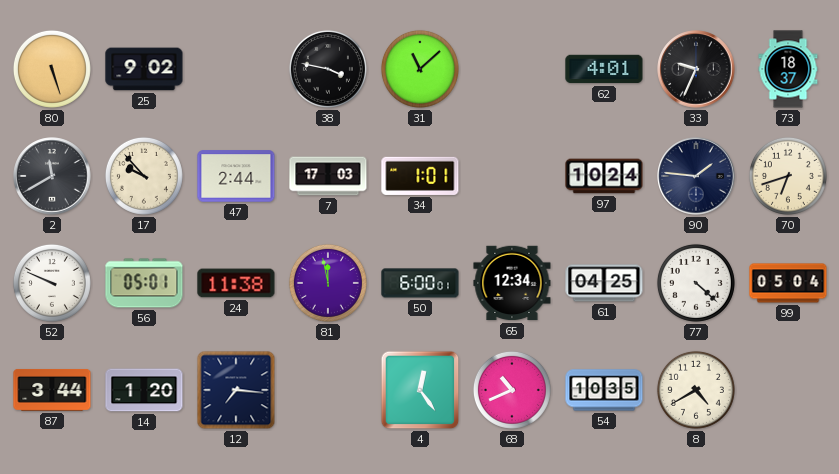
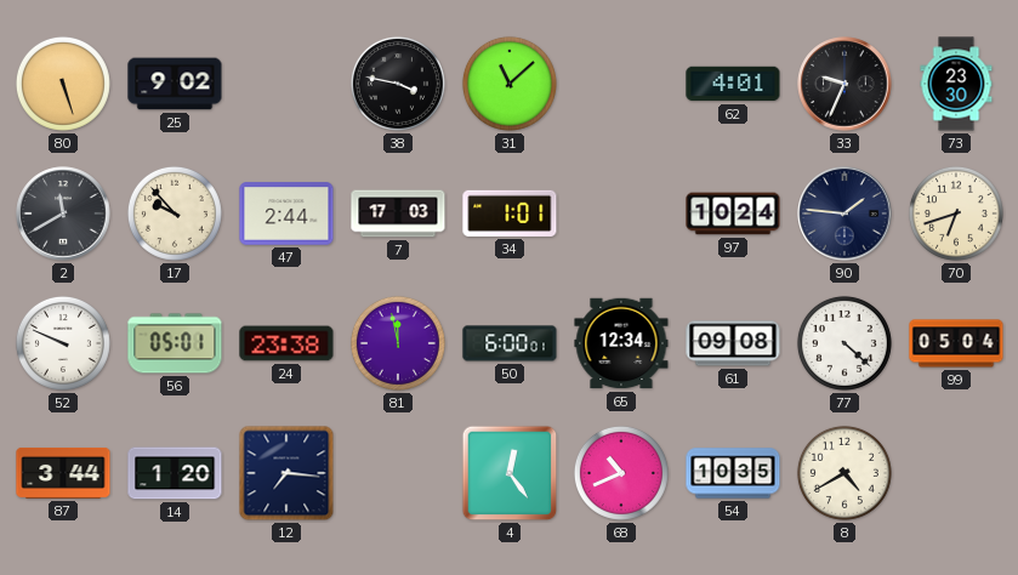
73: 18:37 -> 23:30
24: 11:38 -> 23:38
61: 04:25 -> 09:08
